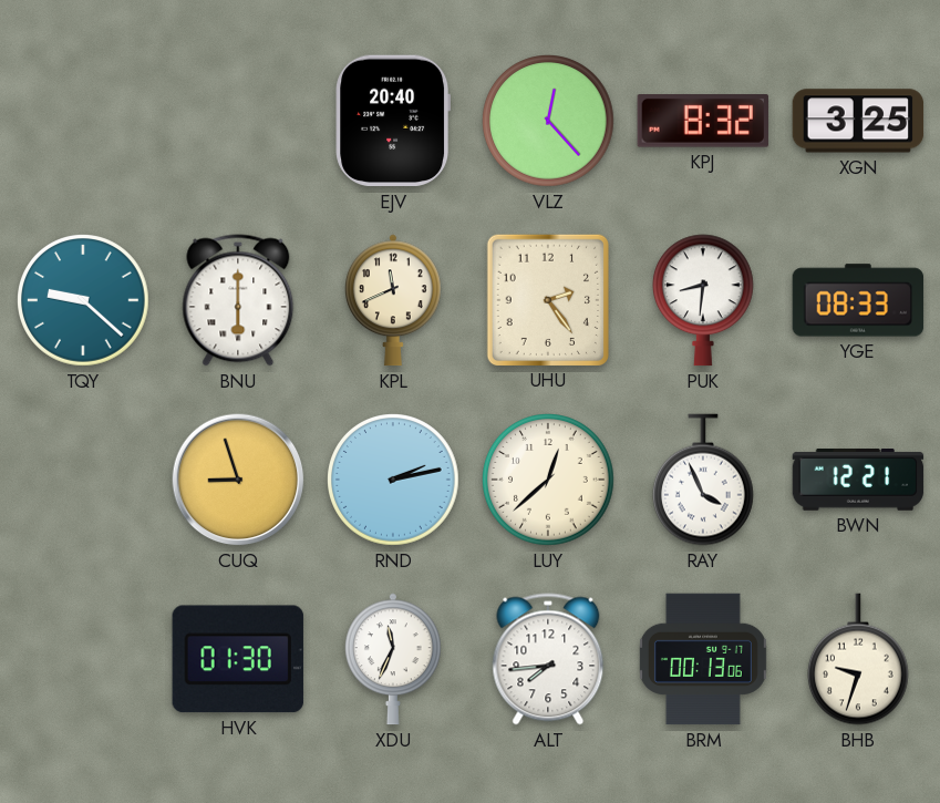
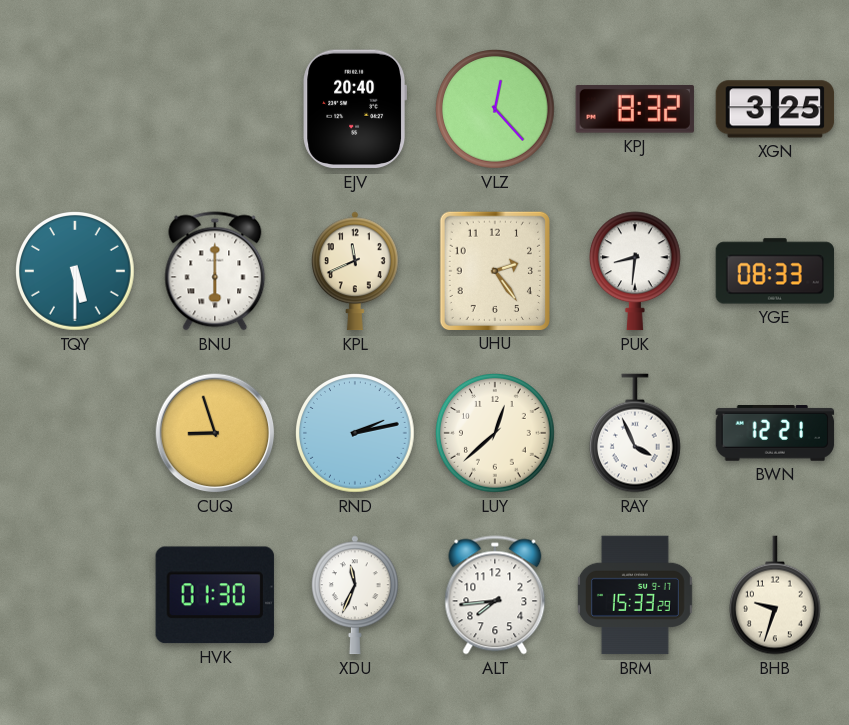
TQY: 9:22 -> 5:30
BRM: 00:13 -> 15:33
